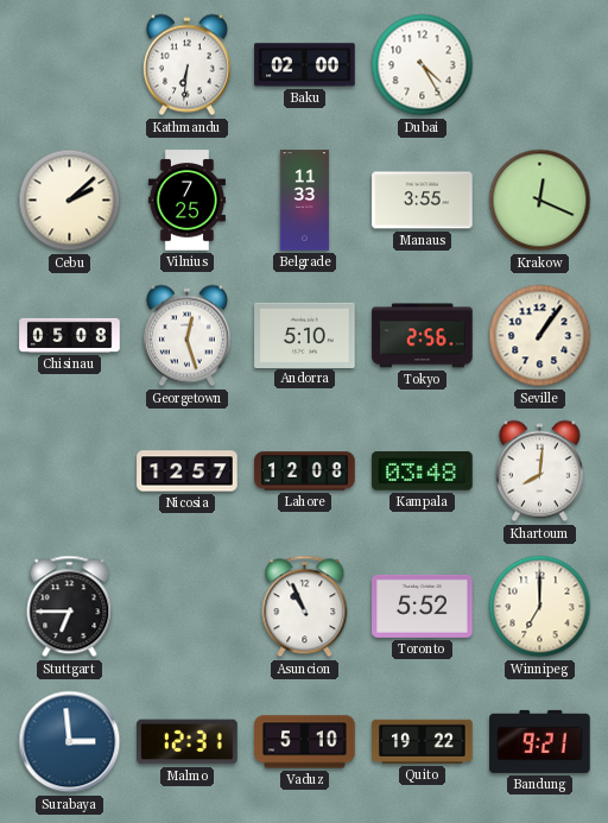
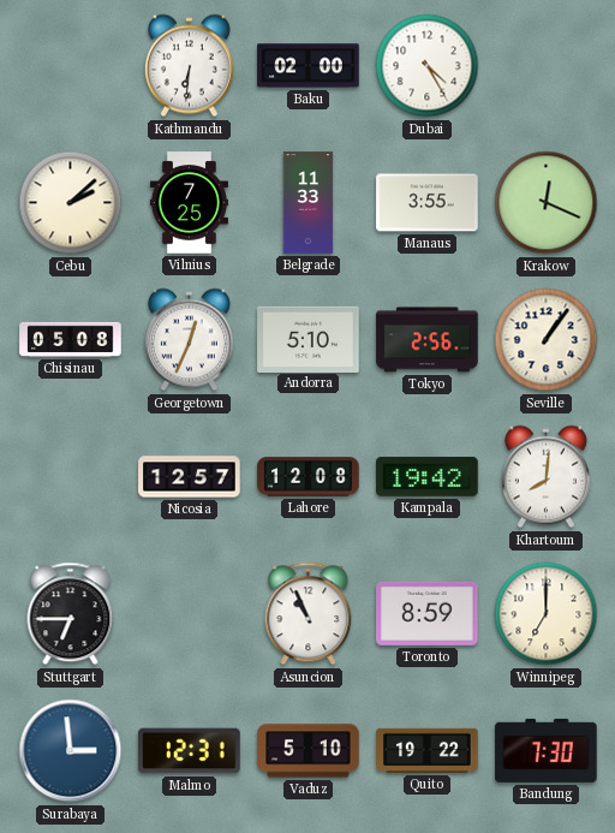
Georgetown: 12:27 -> 12:34
Kampala: 03:48 -> 19:42
Toronto: 5:52 -> 8:59
Bandung: 9:21 -> 7:30
